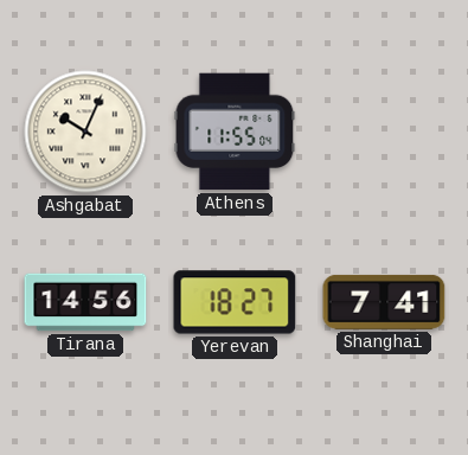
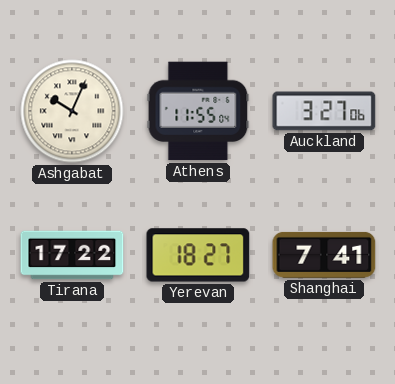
Auckland: none -> 3:27
Tirana: 14:56 -> 17:22
